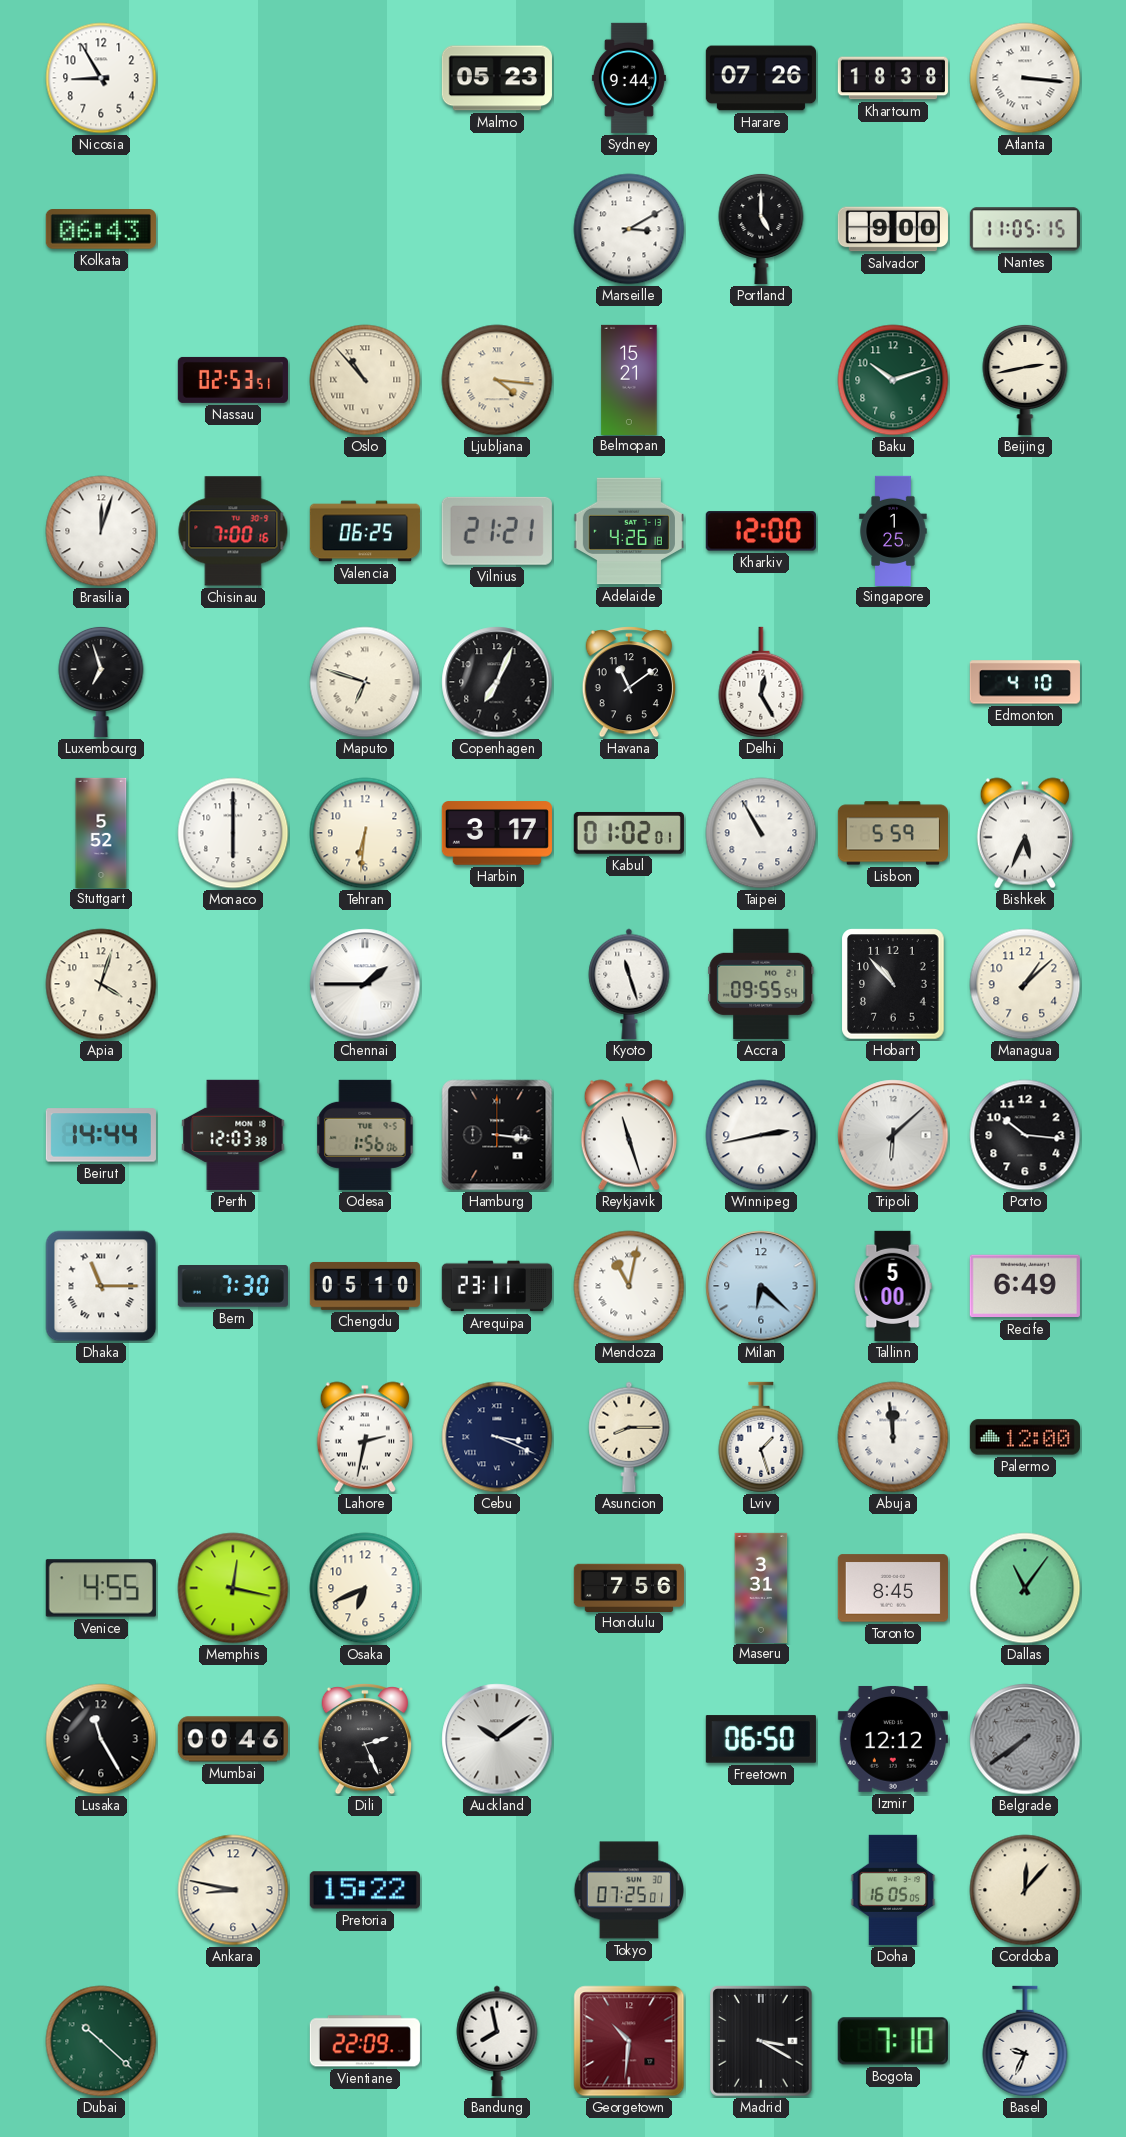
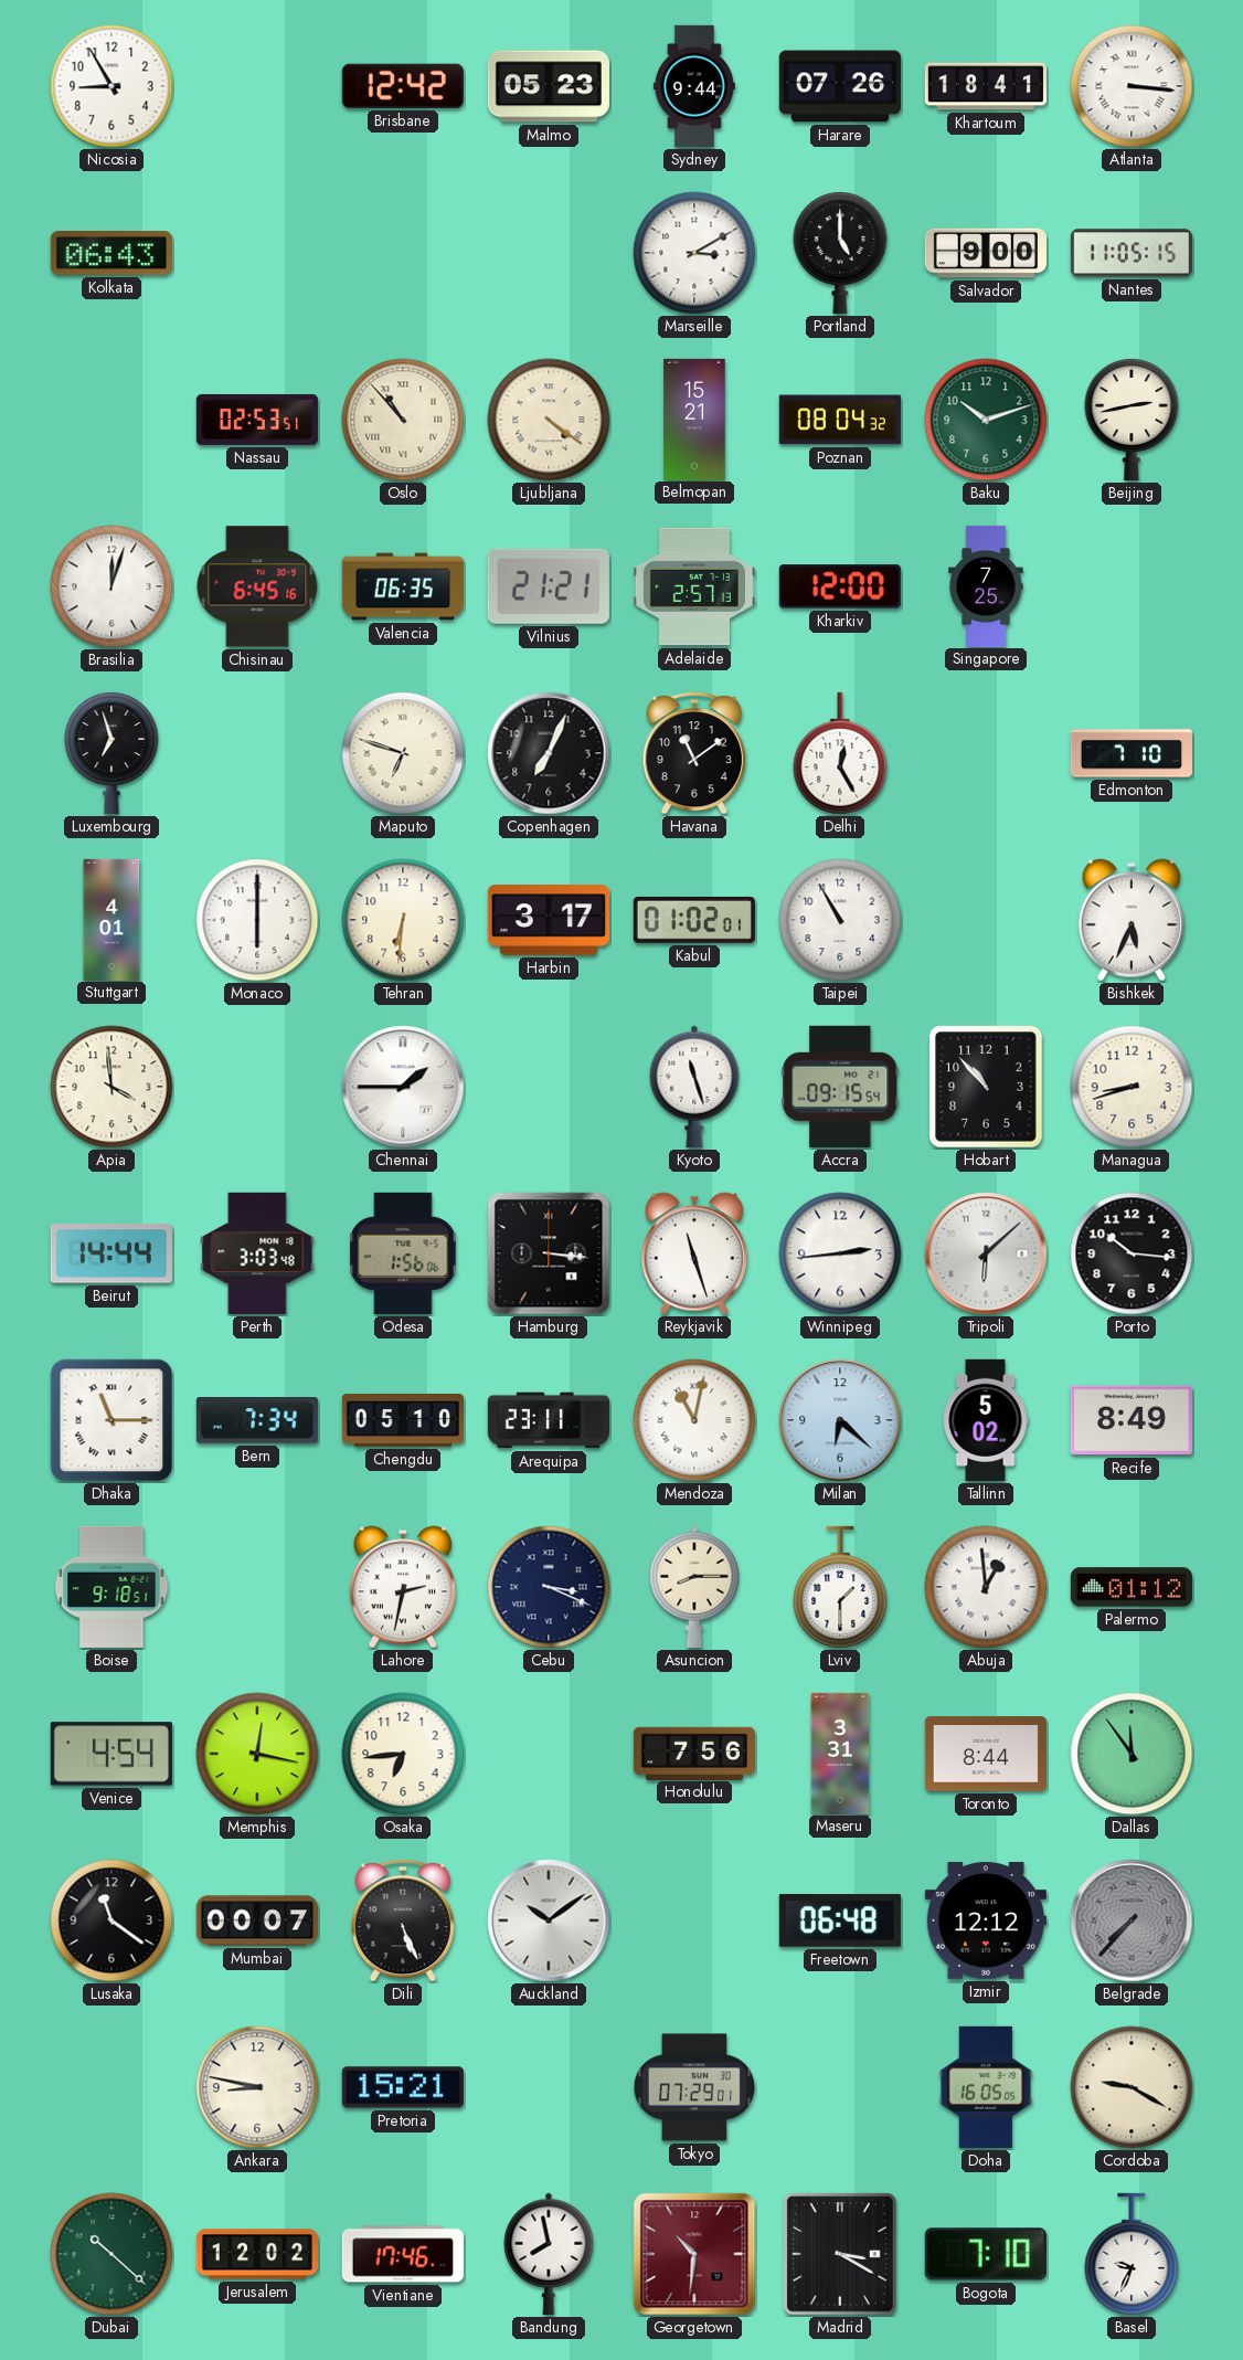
Brisbane: none -> 12:42
Khartoum: 18:38 -> 18:41
Ljubljana: 4:16 -> 4:21
Poznan: none -> 08:04
Chisinau: 7:00 -> 6:45
Valencia: 06:25 -> 06:35
Adelaide: 4:26 -> 2:57
Singapore: 1:25 -> 7:25
Edmonton: 4:10 -> 7:10
Stuttgart: 5:52 -> 4:01
Lisbon: 5:59 -> none
Apia: 4:03 -> 3:59
Accra: 09:55 -> 09:15
Managua: 1:08 -> 8:42
Perth: 12:03 -> 3:03
Winnipeg: 2:43 -> 2:44
Bern: 7:30 -> 7:34
Tallinn: 5:00 -> 5:02
Recife: 6:49 -> 8:49
Boise: none -> 9:18
Lviv: 1:27 -> 1:30
Abuja: 11:59 -> 12:59
Palermo: 12:00 -> 01:12
Venice: 4:55 -> 4:54
Osaka: 6:41 -> 6:44
Toronto: 8:45 -> 8:44
Dallas: 11:06 -> 11:54
Lusaka: 11:25 -> 11:21
Mumbai: 00:46 -> 00:07
Dili: 2:26 -> 5:26
Freetown: 06:50 -> 06:48
Belgrade: 7:39 -> 7:37
Pretoria: 15:22 -> 15:21
Tokyo: 07:25 -> 07:29
Cordoba: 12:07 -> 9:20
Jerusalem: none -> 12:02
Vientiane: 22:09 -> 17:46
